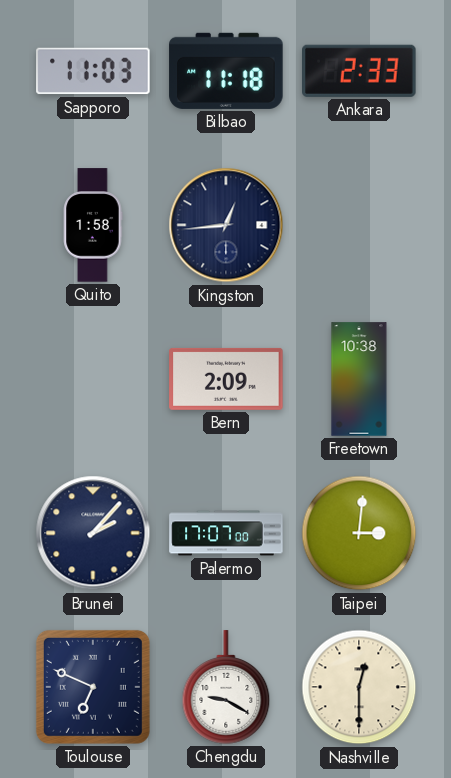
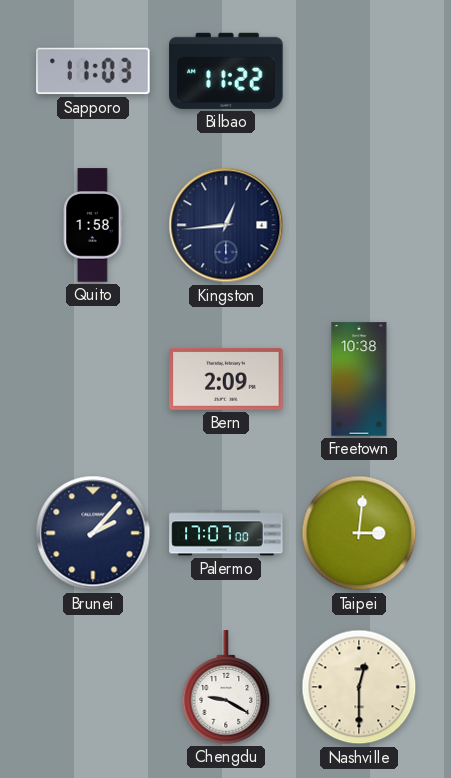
Bilbao: 11:18 -> 11:22
Ankara: 2:33 -> none
Toulouse: 6:49 -> none
